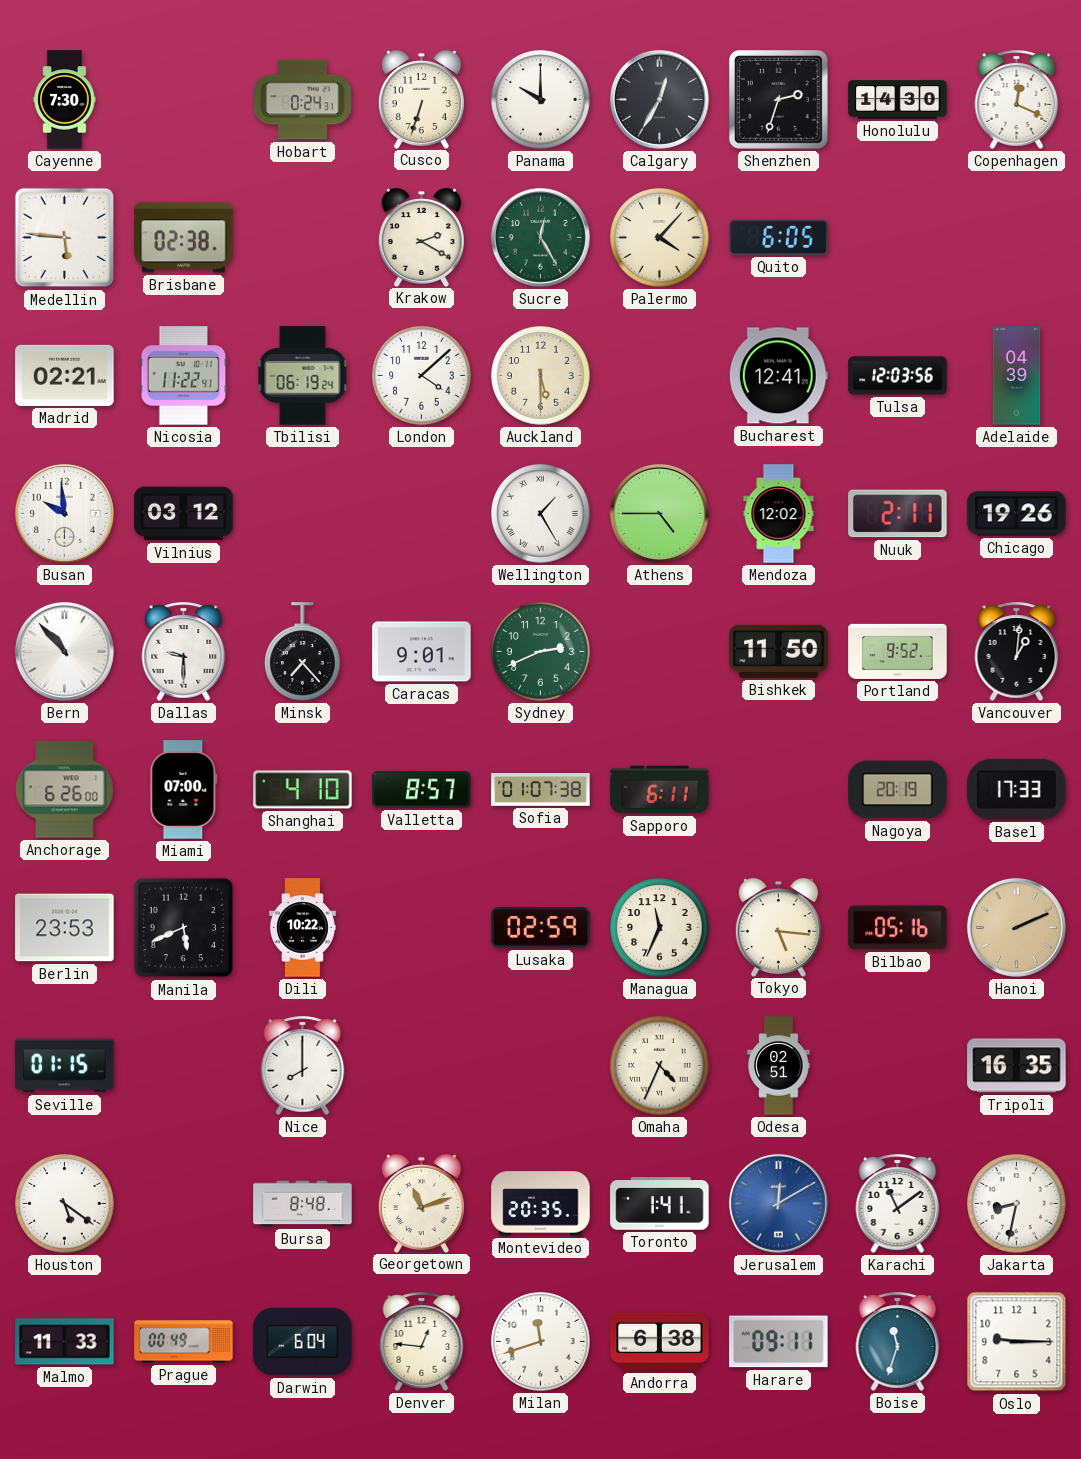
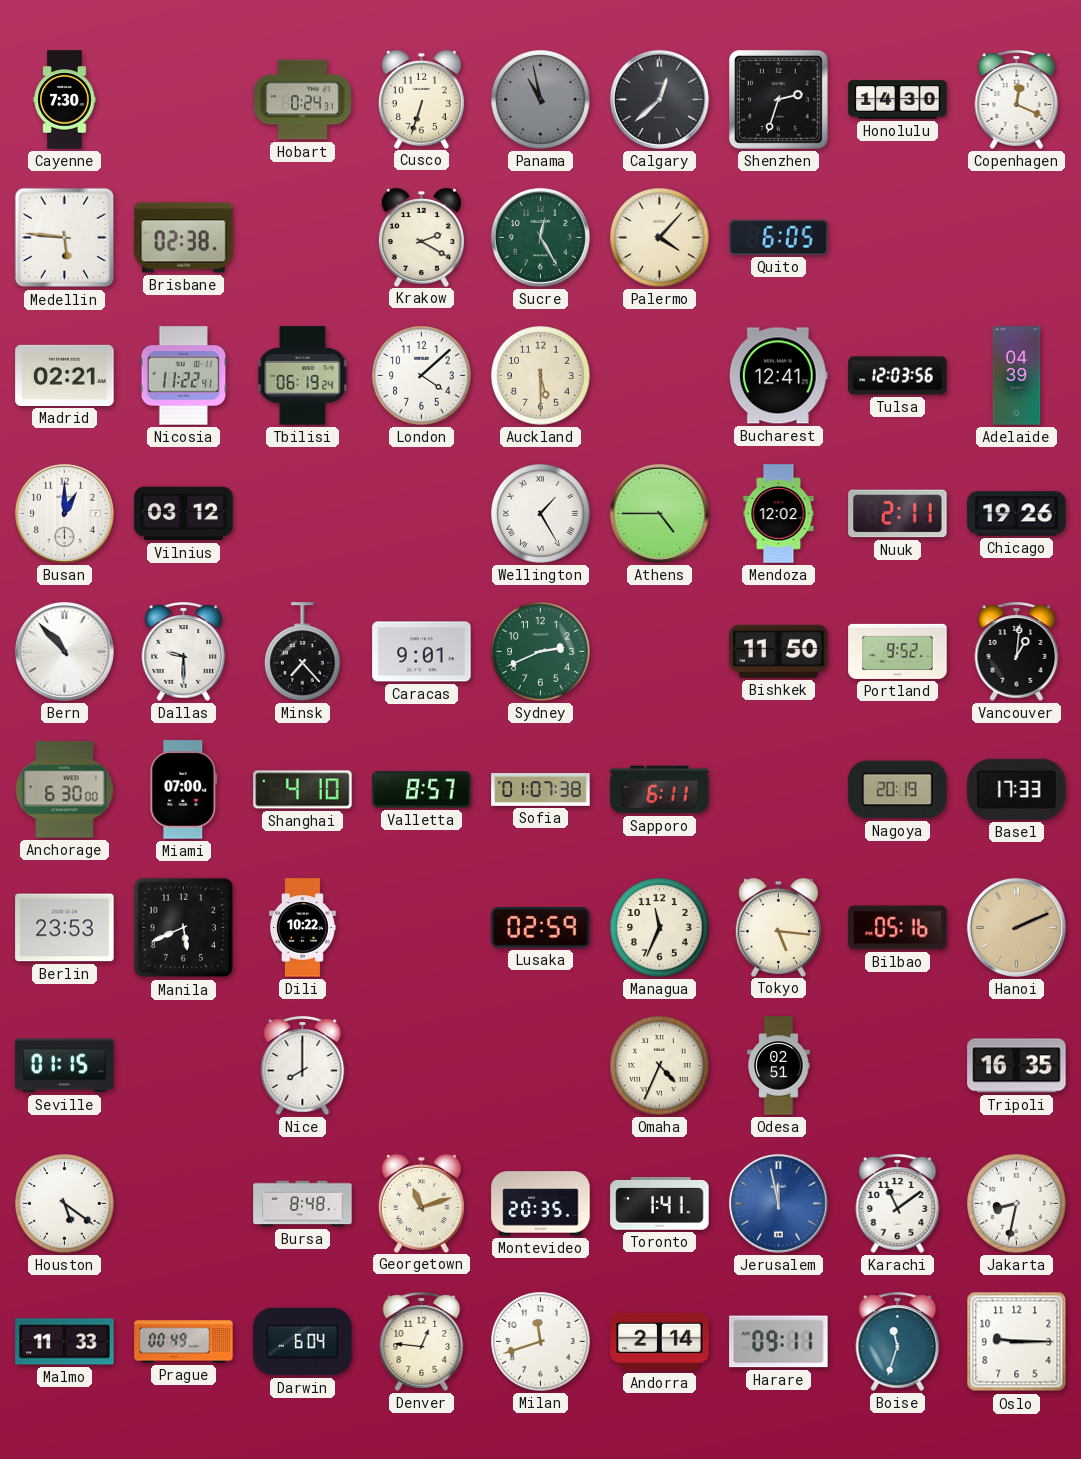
Panama: 10:00 -> 10:58
Panama dial: white -> grey
Calgary: 12:35 -> 12:38
Busan: 9:59 -> 1:00
Anchorage: 6:26 -> 6:30
Jerusalem: 12:10 -> 11:58
Andorra: 6:38 -> 2:14
